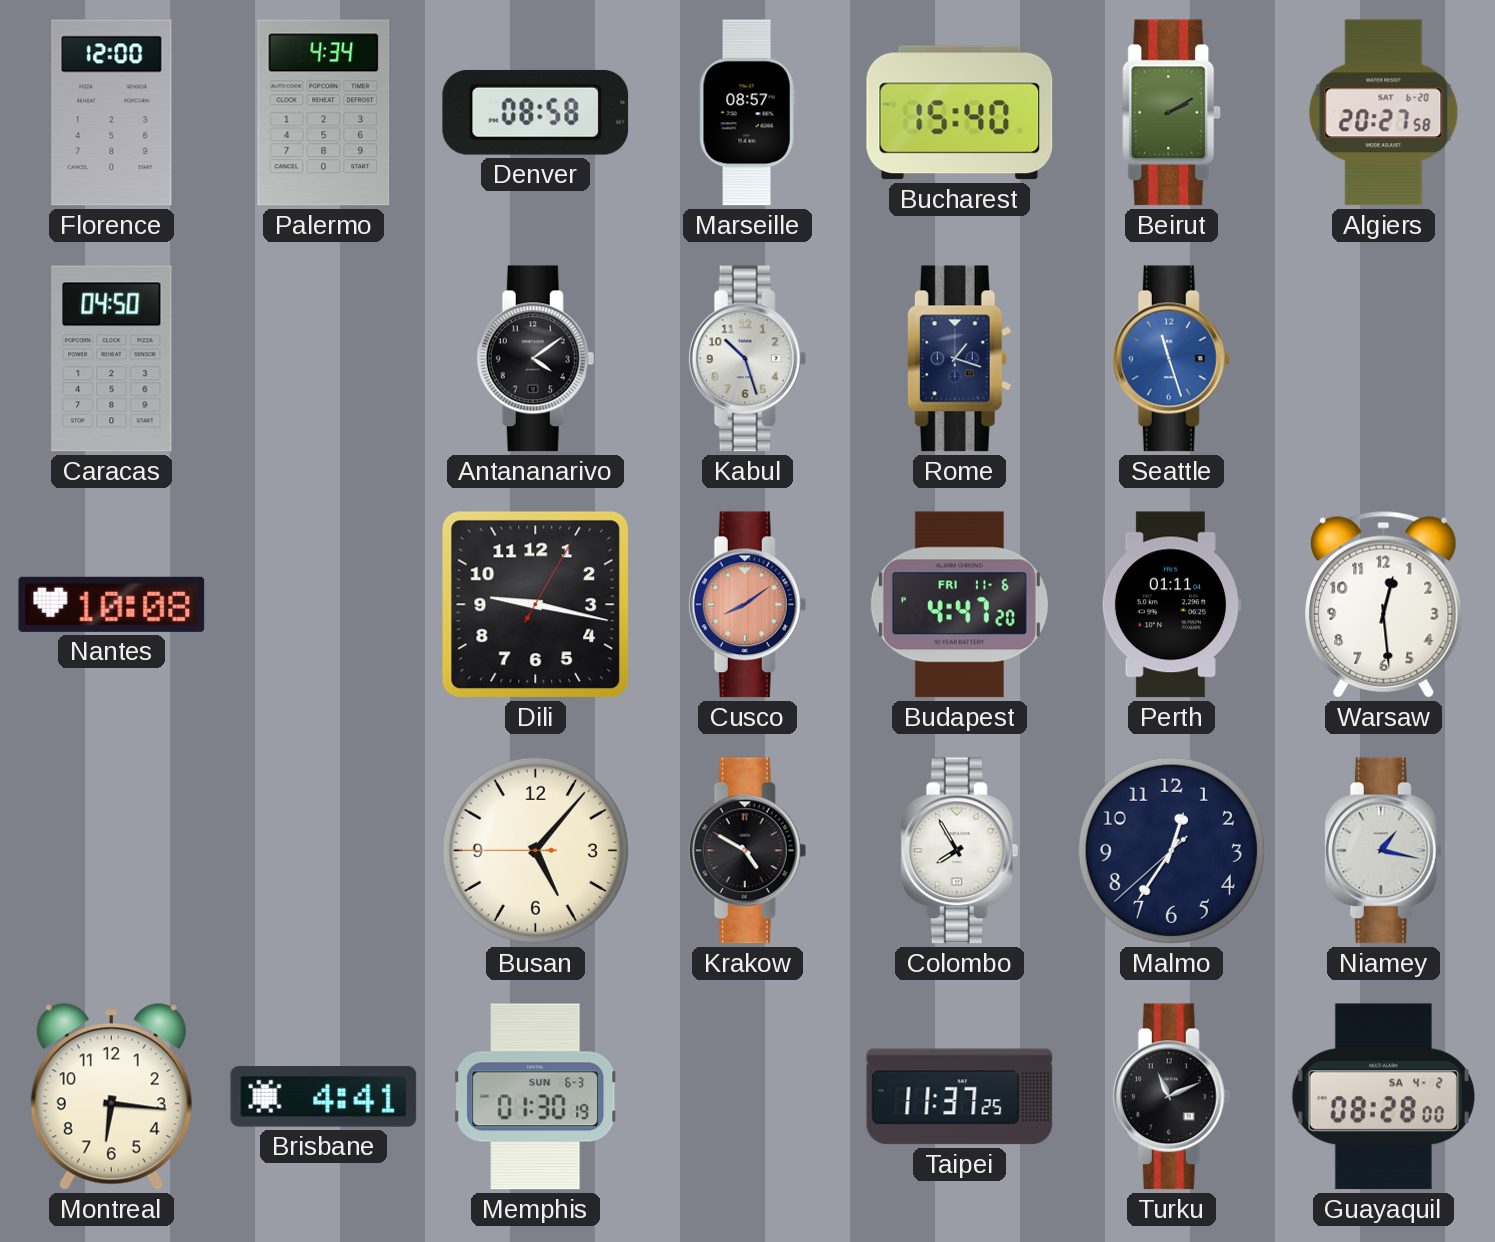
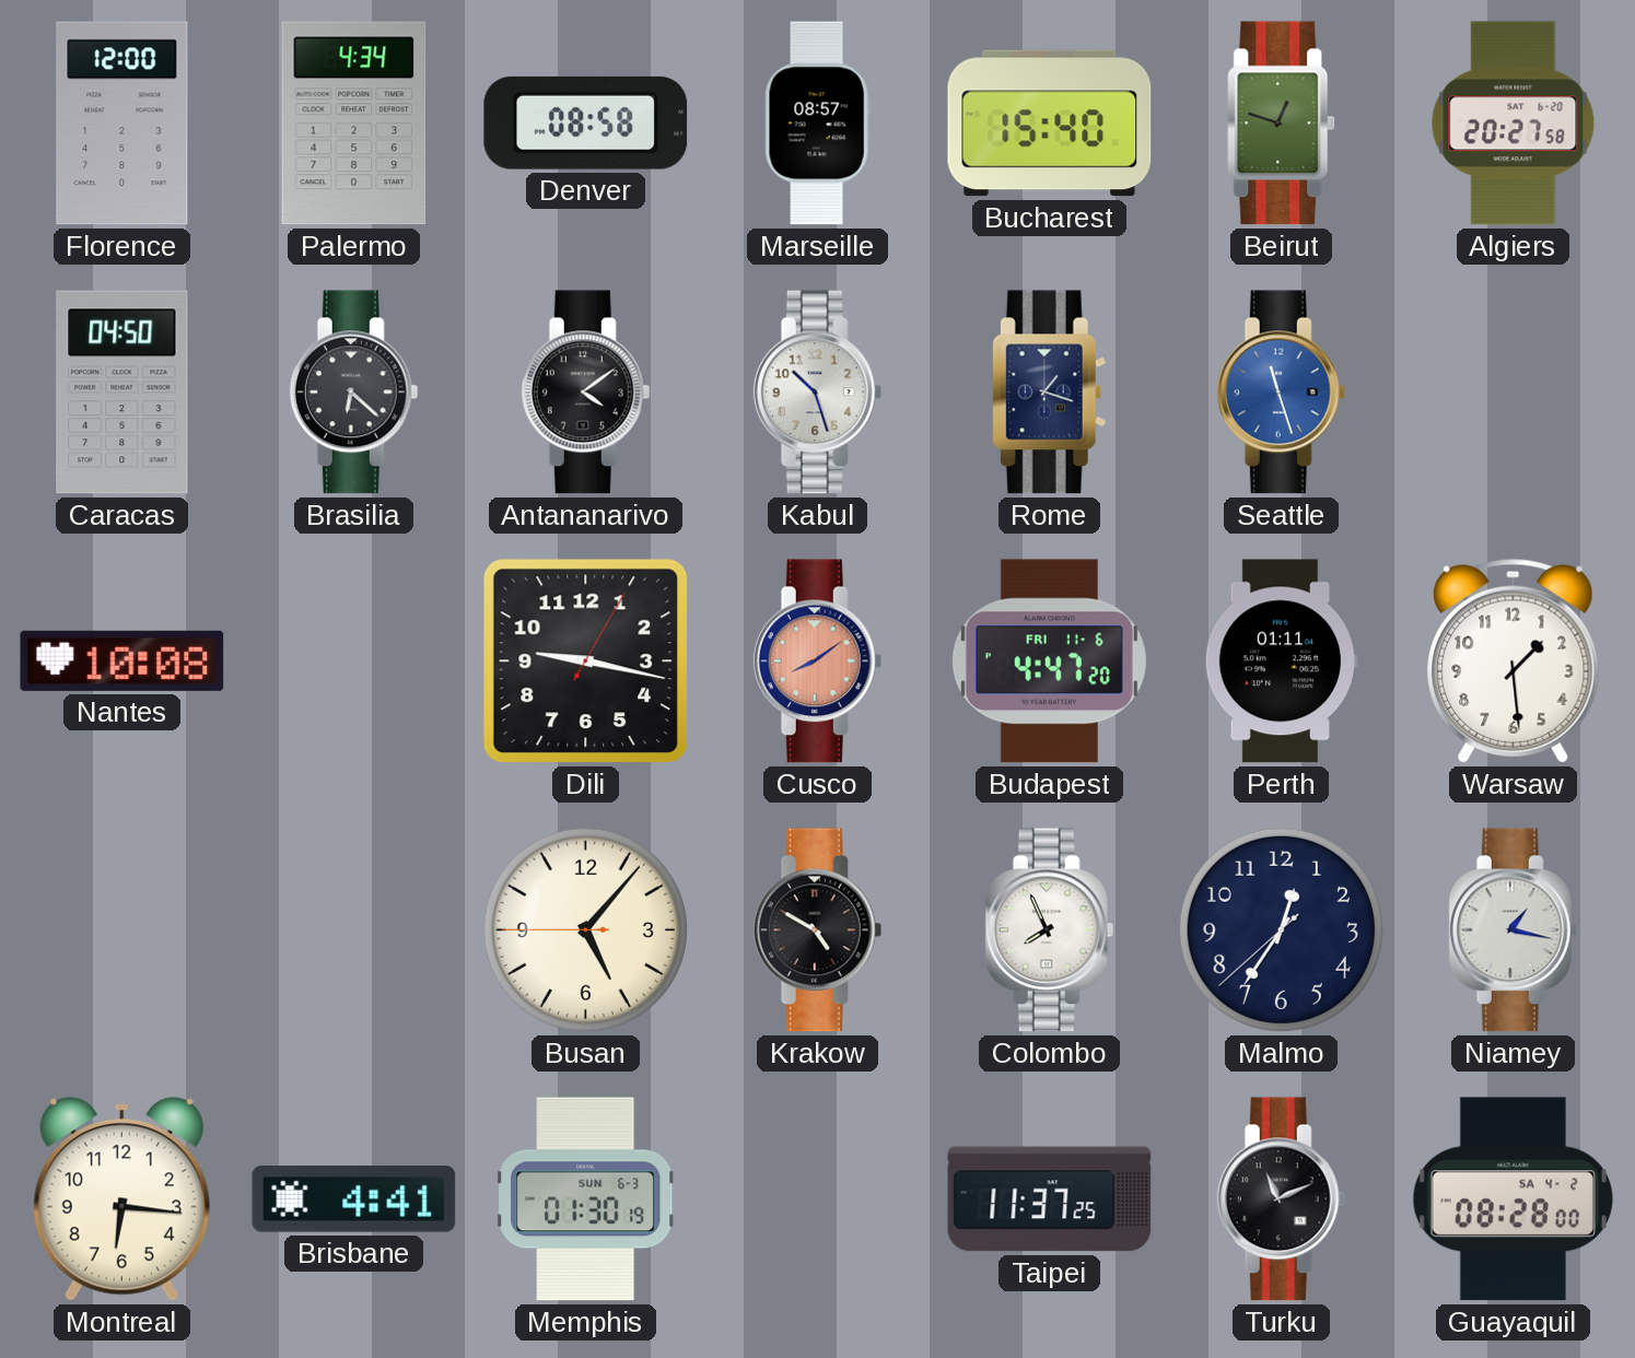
Beirut: 2:10 -> 12:48
Brasilia: none -> 6:22
Warsaw: 12:29 -> 1:29
Colombo: 7:55 -> 7:56
